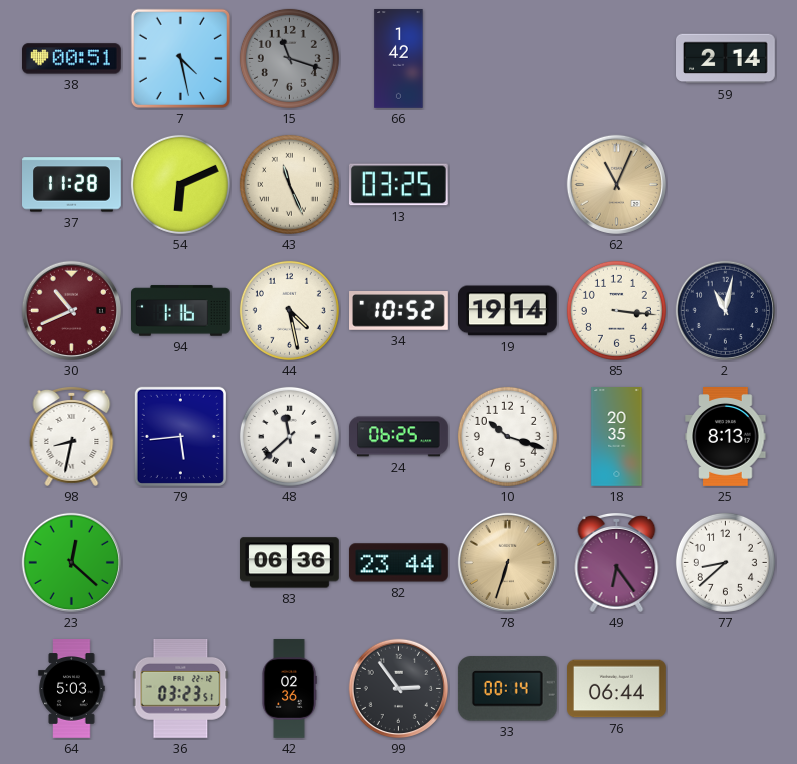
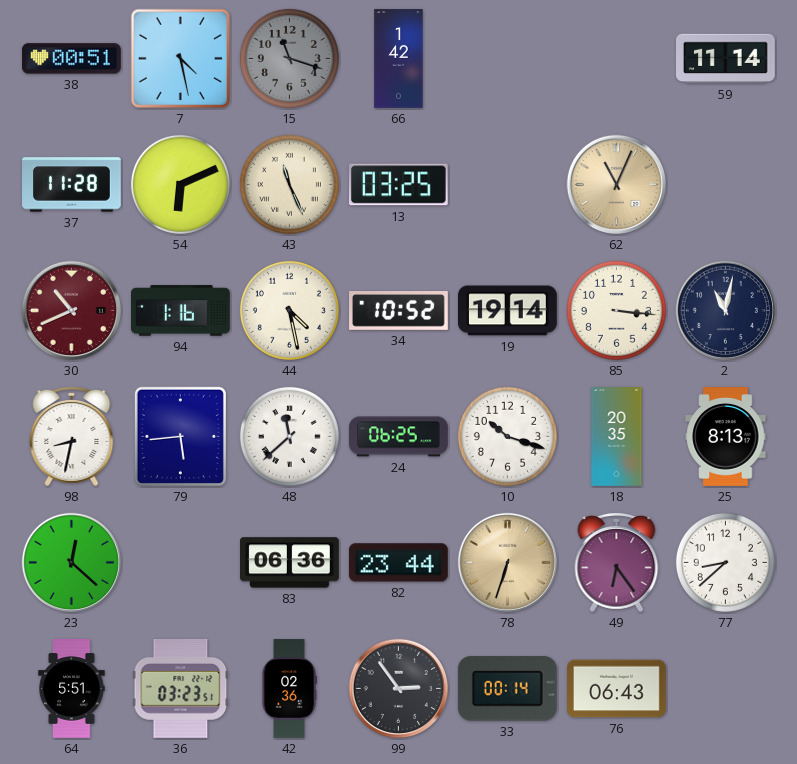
59: 2:14 -> 11:14
64: 5:03 -> 5:51
76: 06:44 -> 06:43
